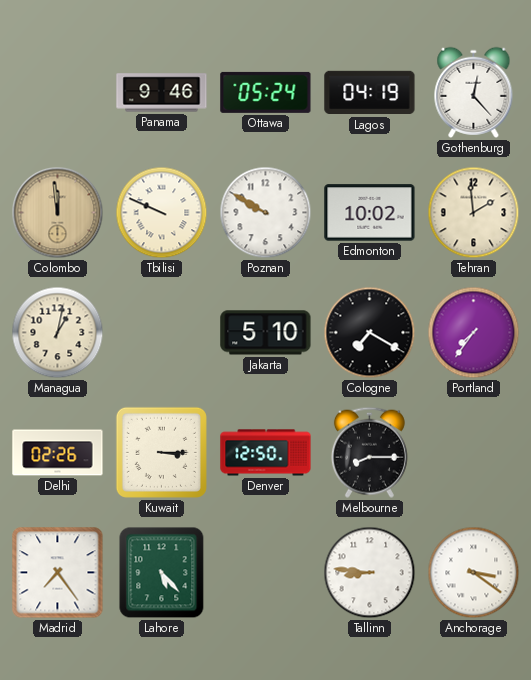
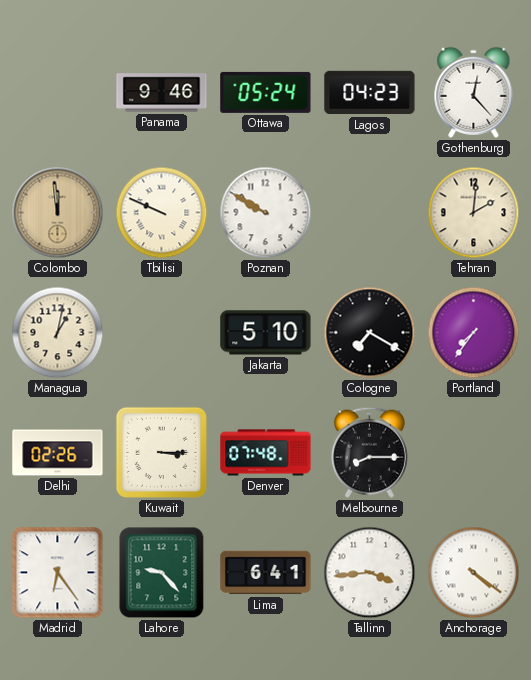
Lagos: 04:19 -> 04:23
Edmonton: 10:02 -> none
Tehran: 1:59 -> 2:01
Denver: 12:50 -> 07:48
Madrid: 7:24 -> 6:24
Lahore: 5:23 -> 9:23
Lima: none -> 6:41
Tallinn: 8:46 -> 3:44
Anchorage: 3:21 -> 4:21
